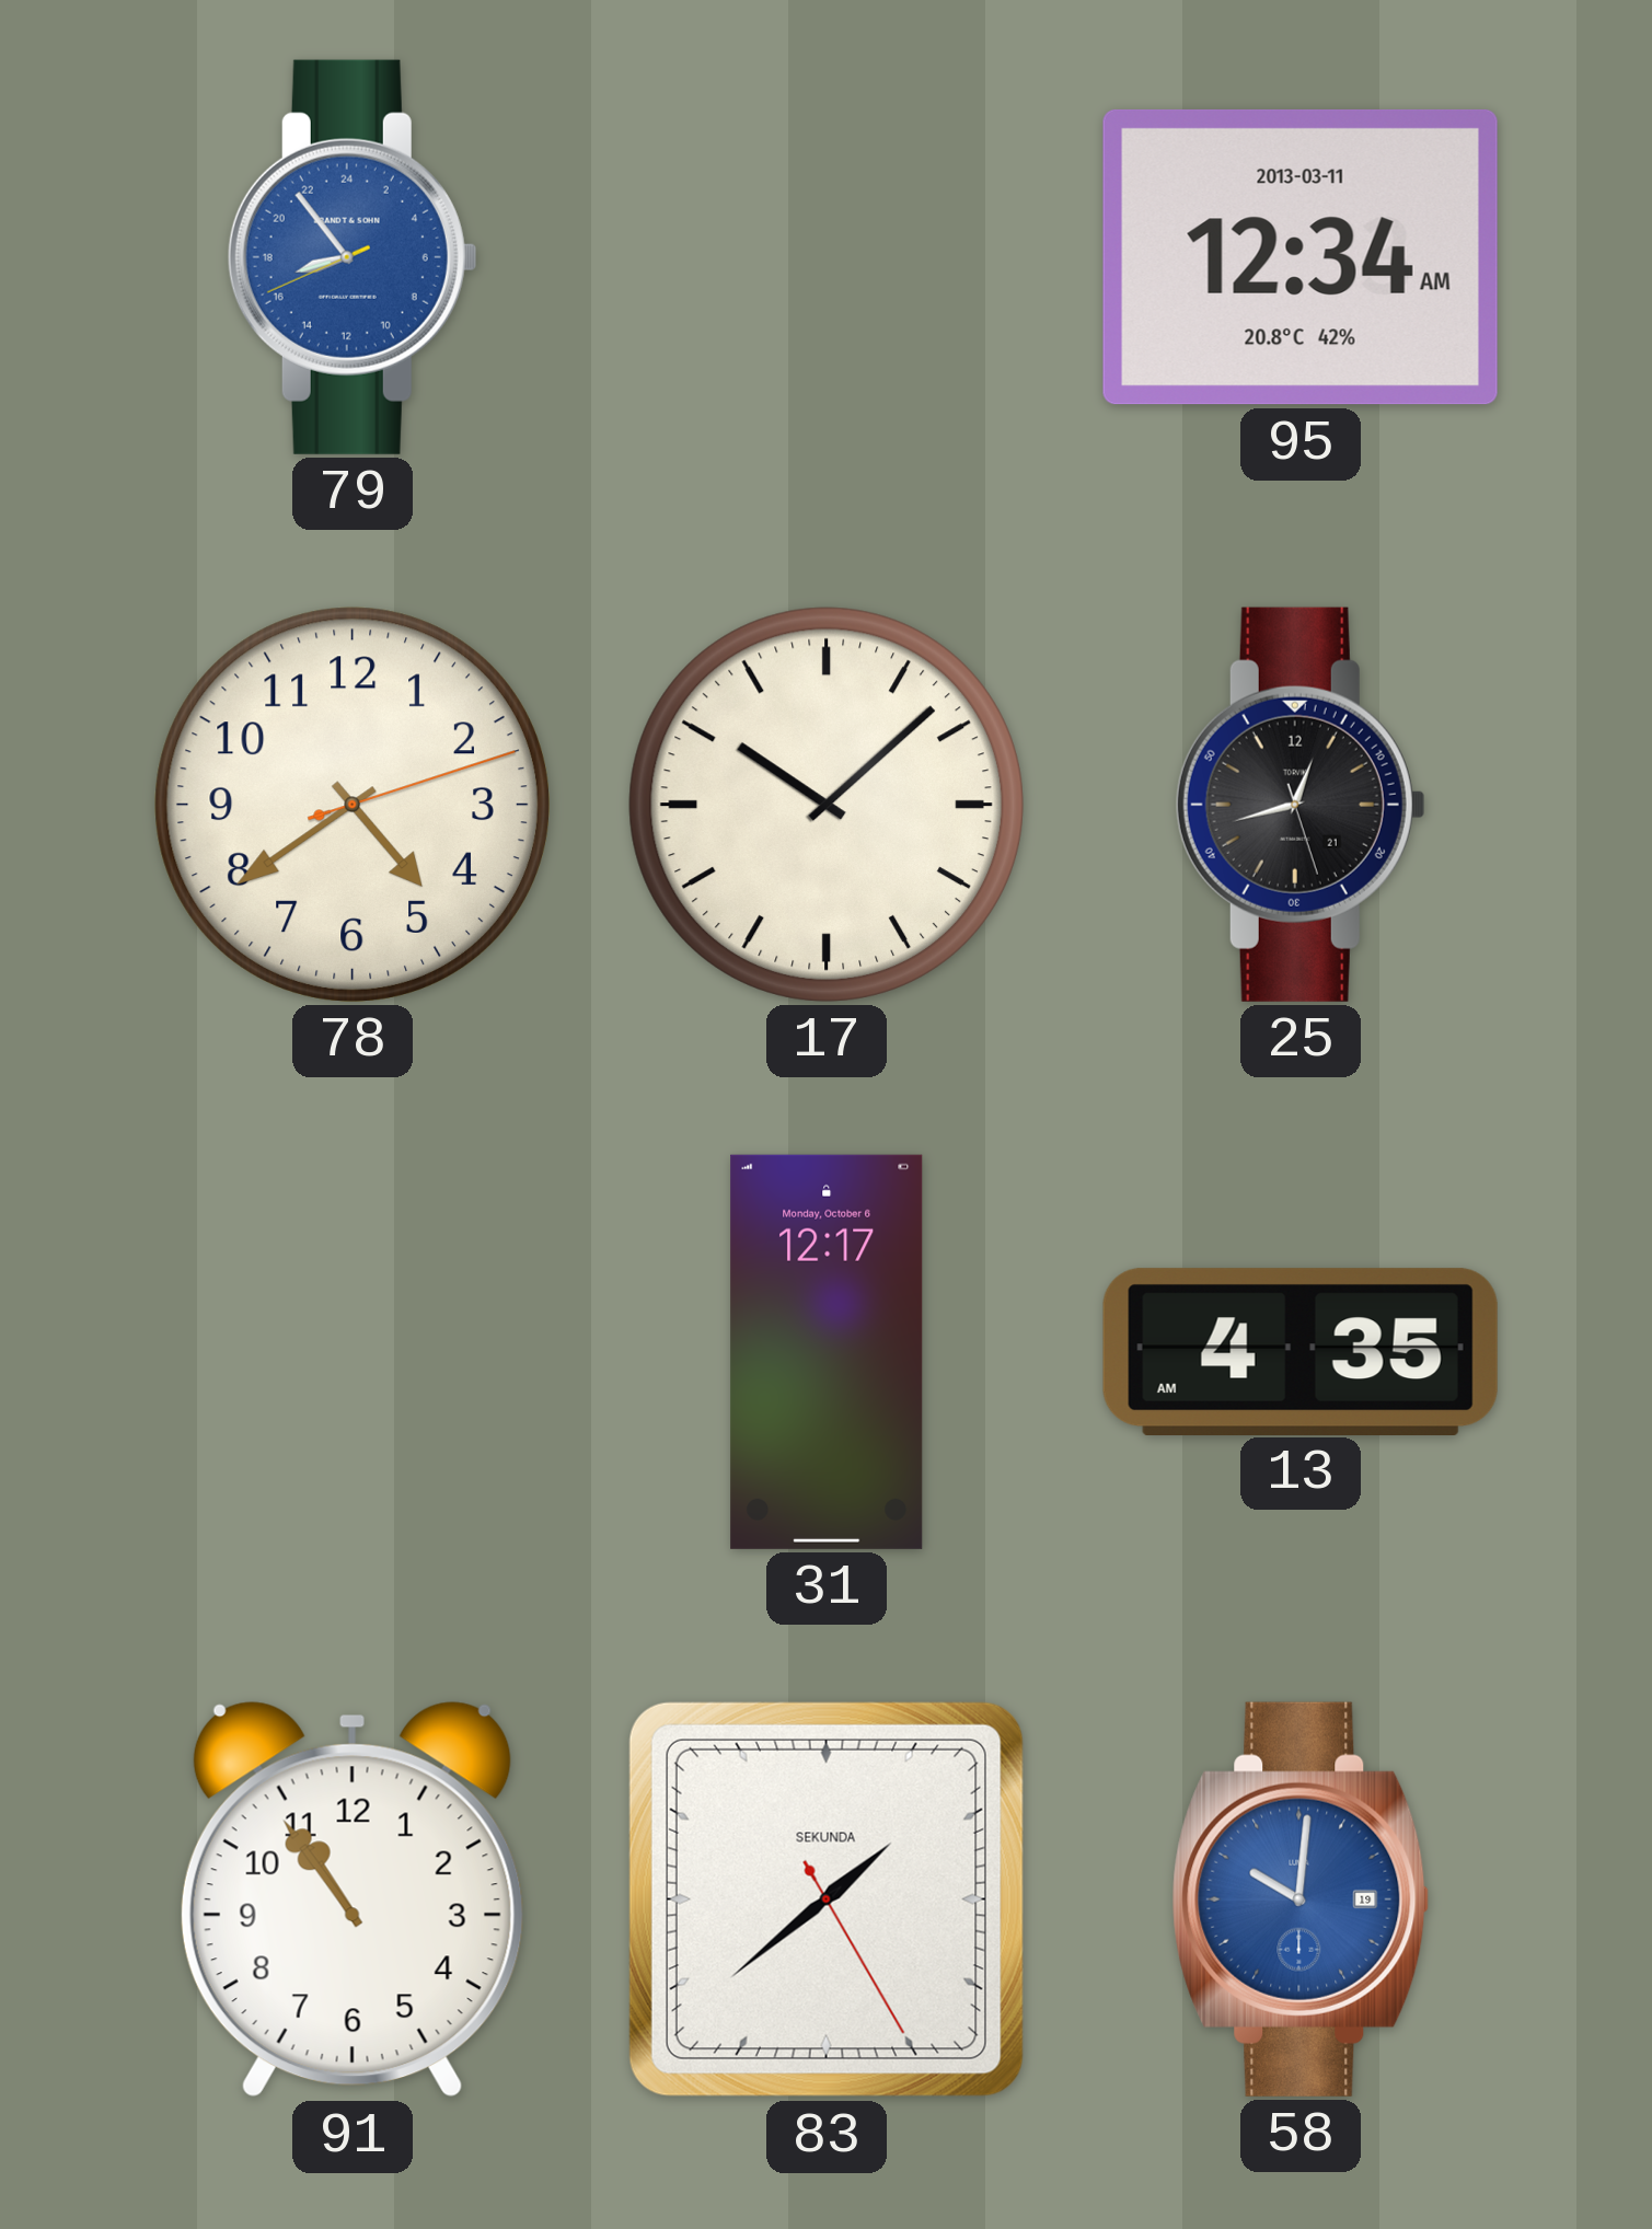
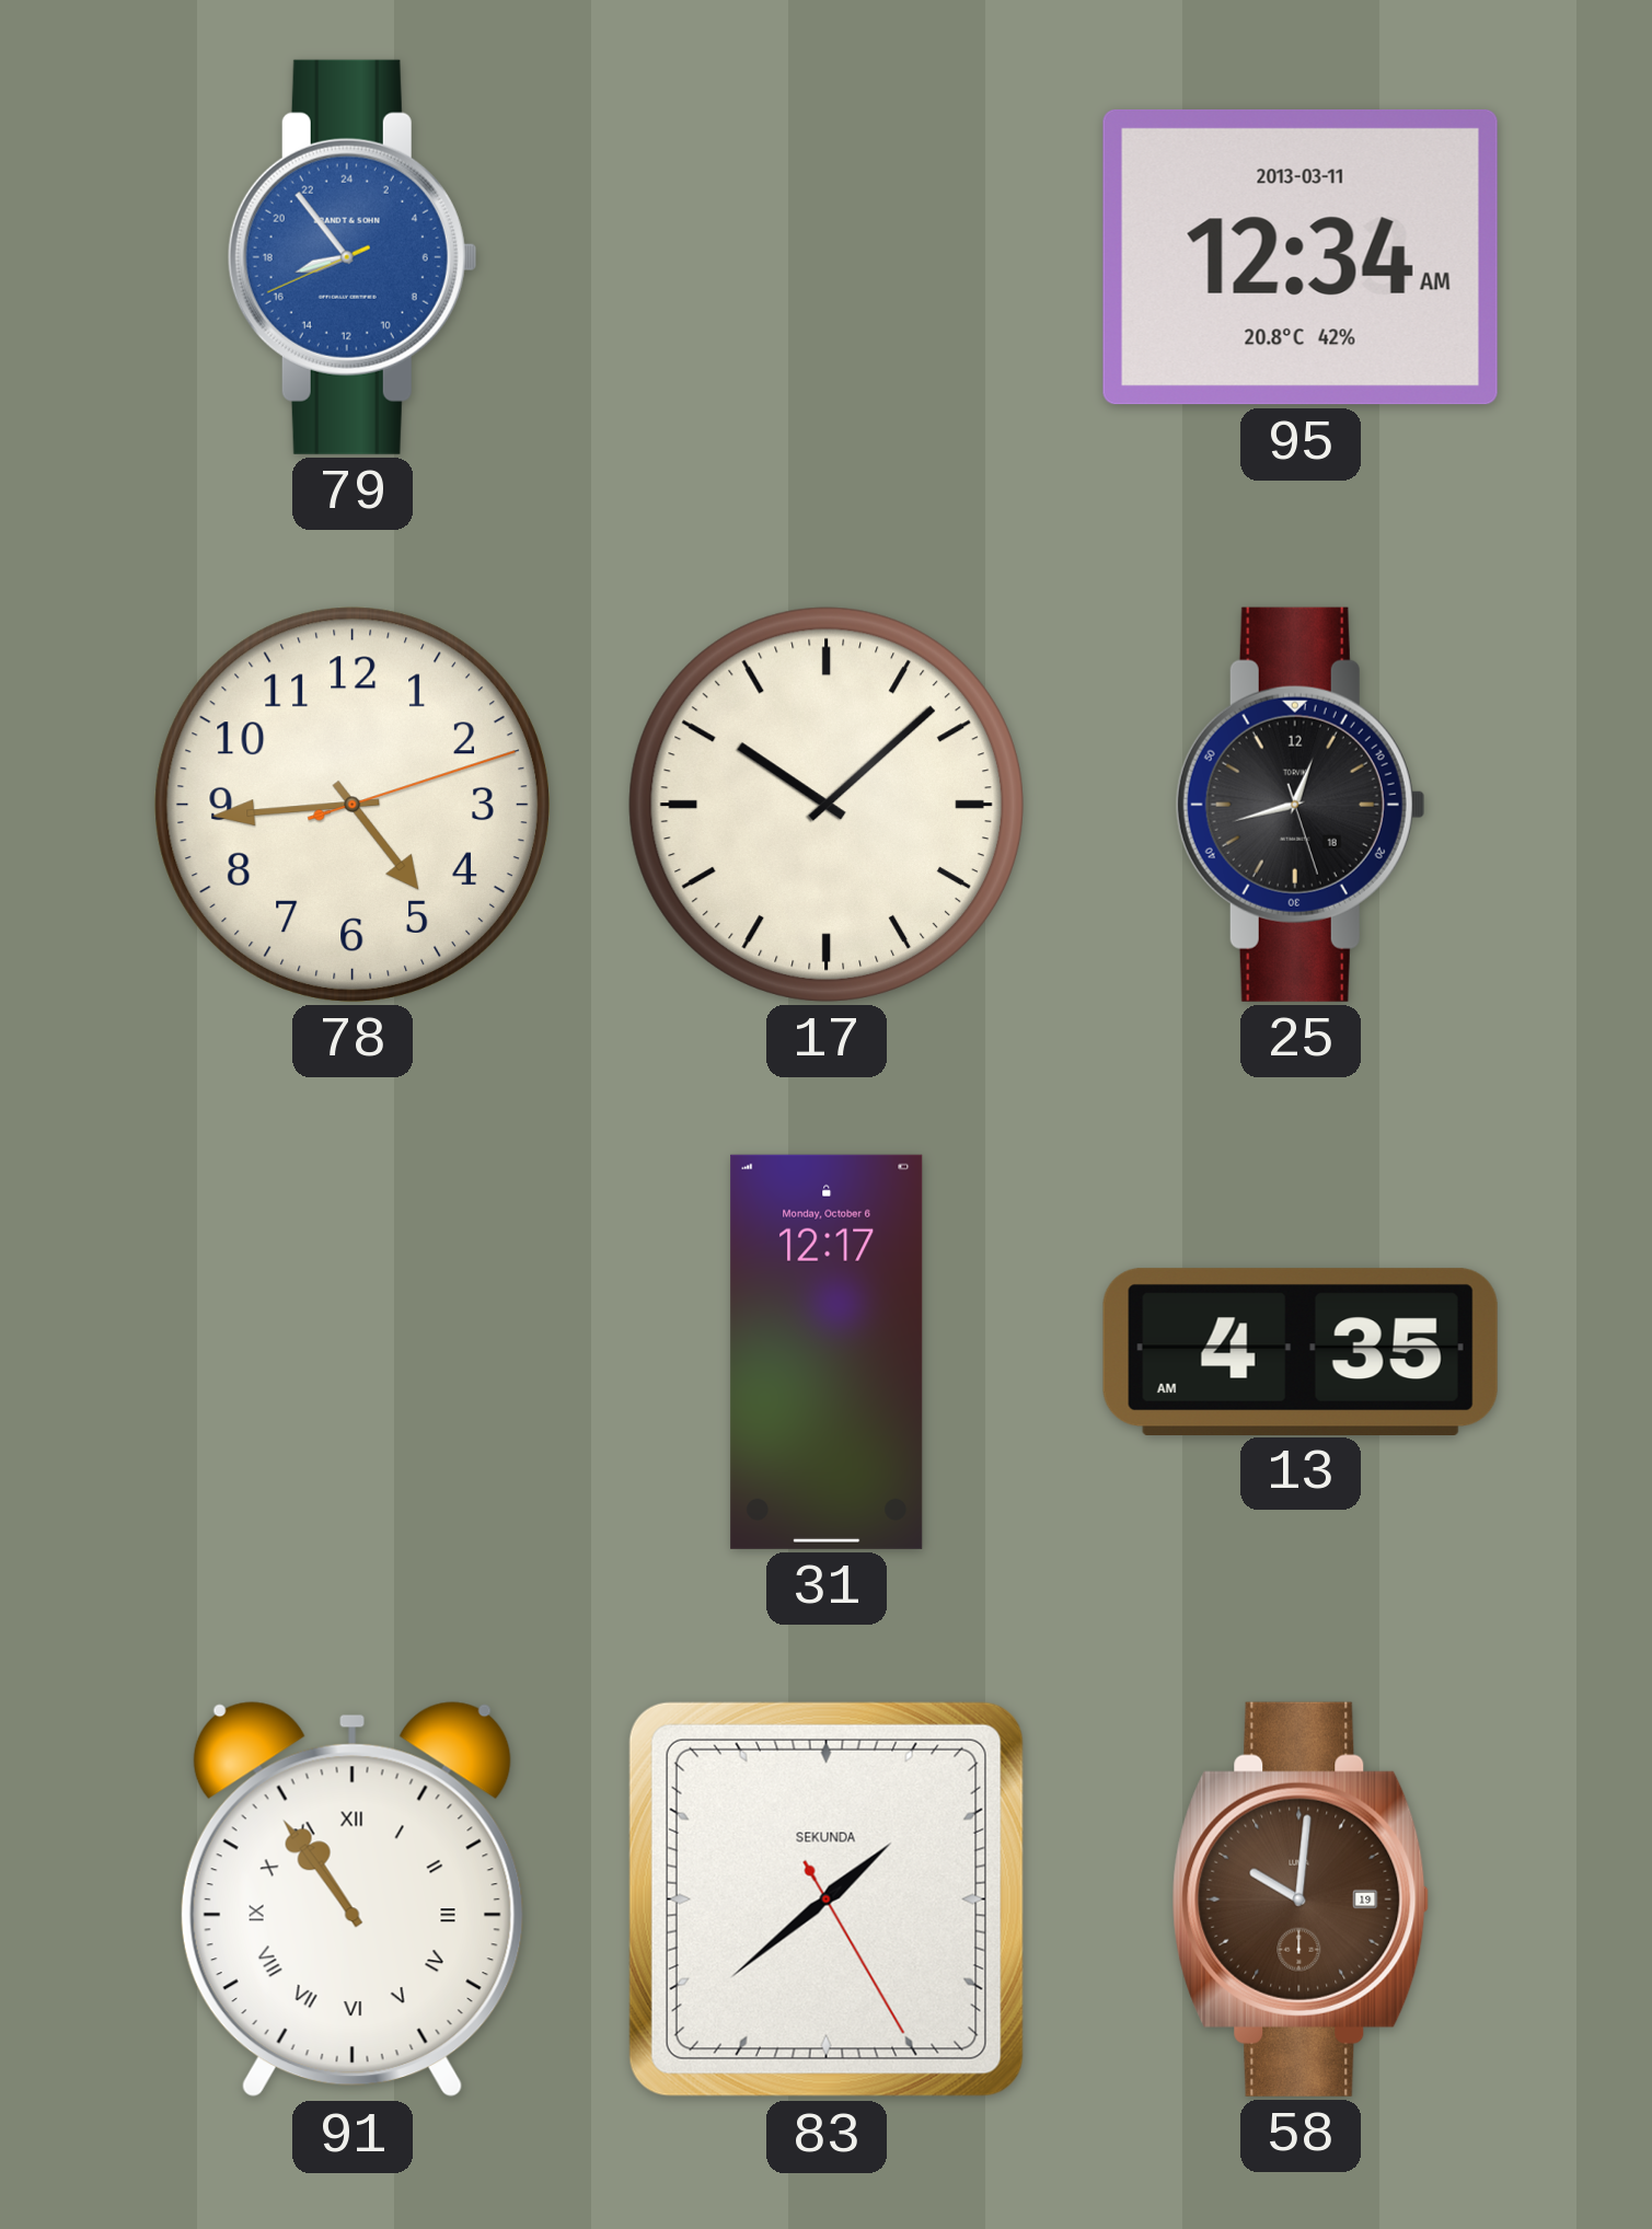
78: 4:39 -> 4:44
25 date: 21 -> 18
91 numerals: Arabic -> Roman
58 dial: blue -> brown
